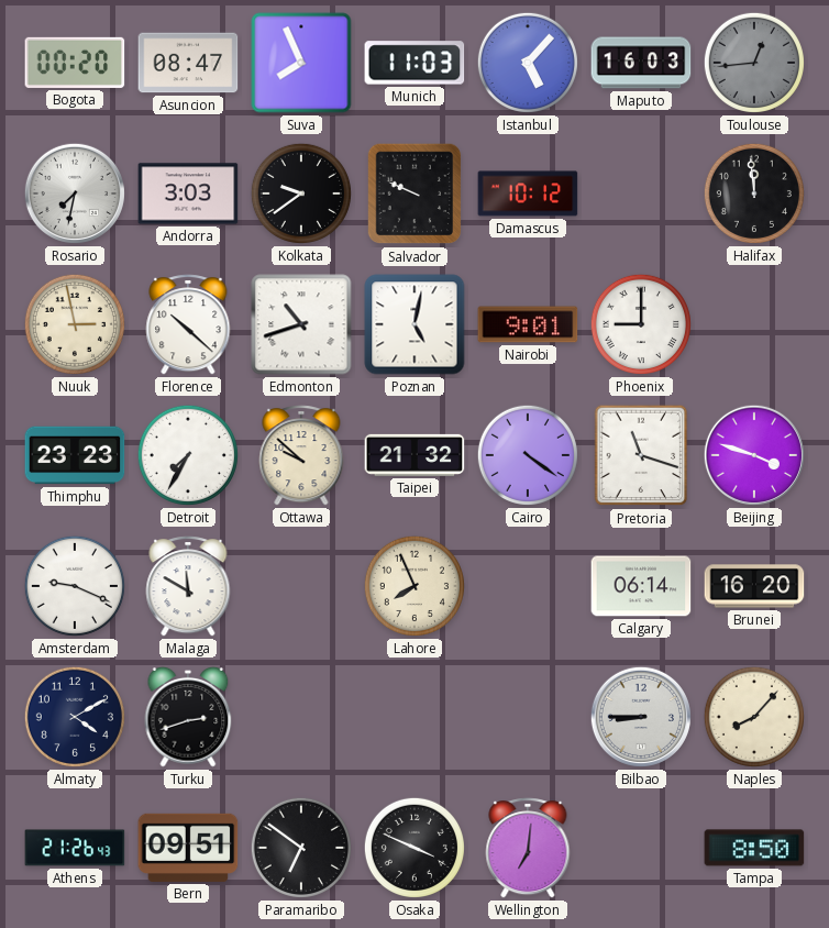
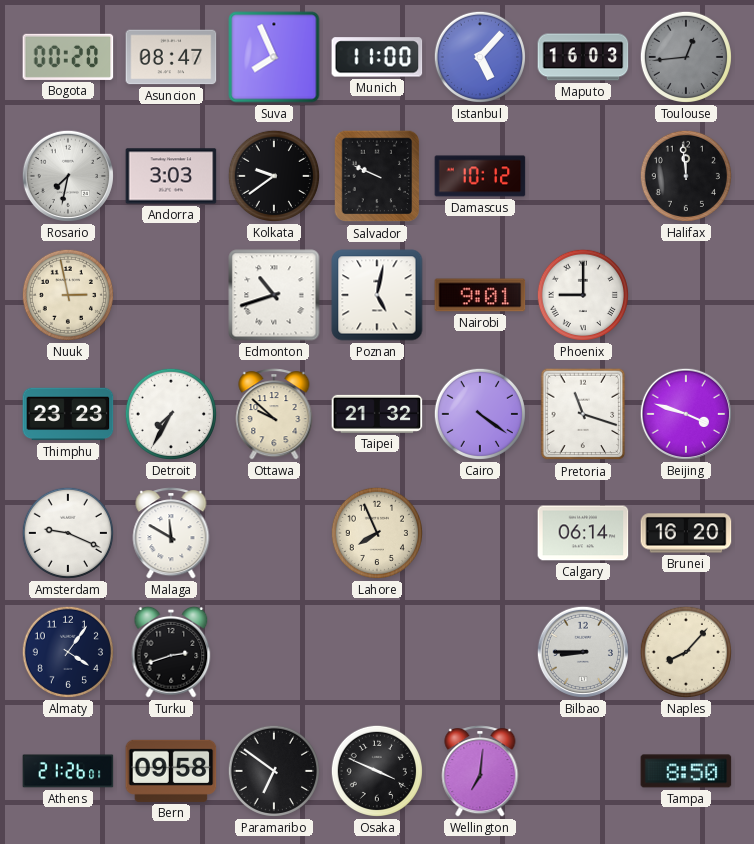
Munich: 11:03 -> 11:00
Florence: 10:22 -> none
Almaty: 4:10 -> 4:06
Athens: 21:26:43 -> 21:26:01
Bern: 09:51 -> 09:58
